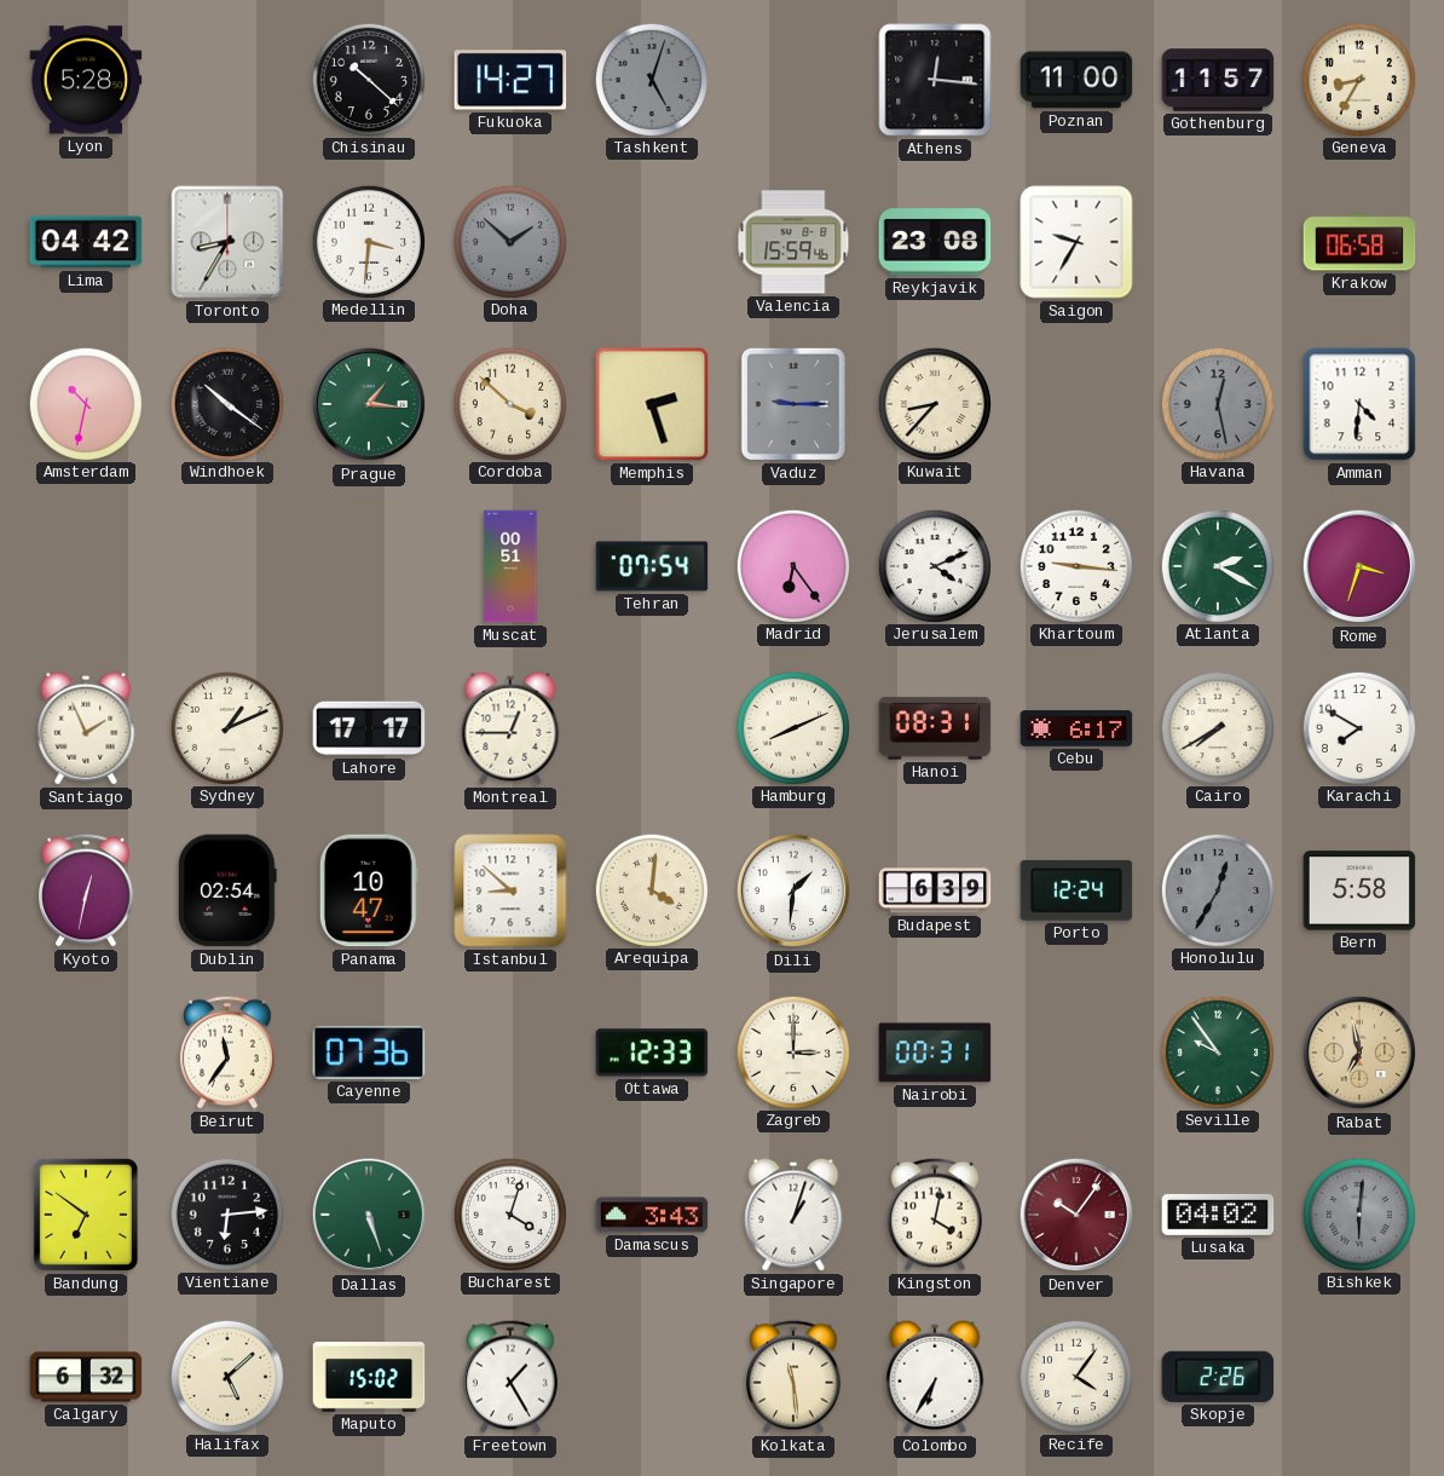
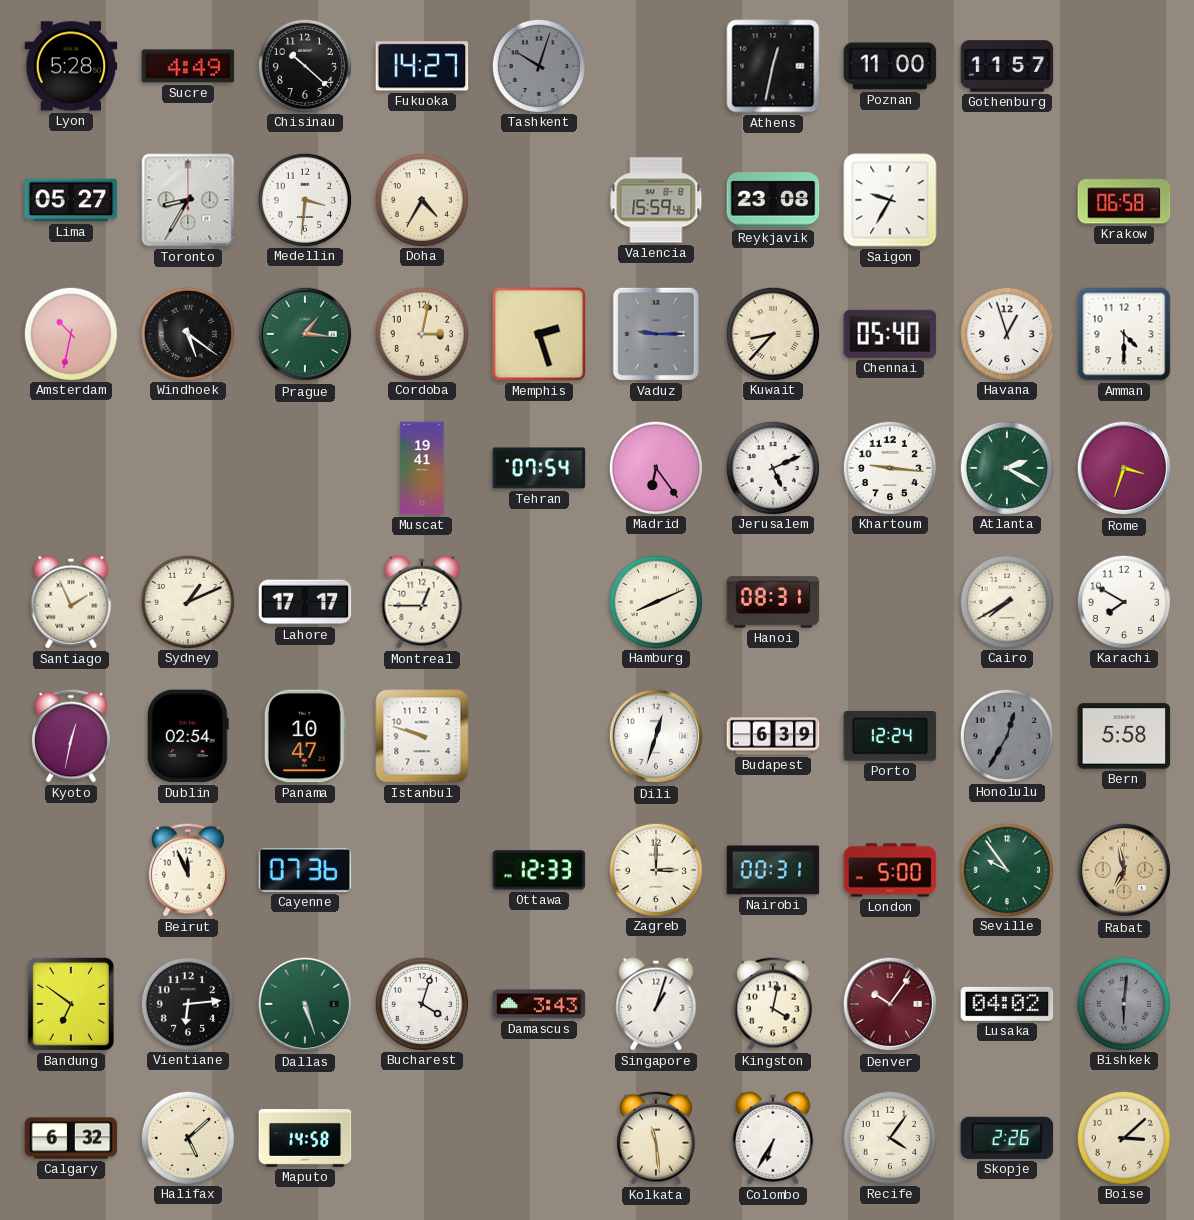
Sucre: none -> 4:49
Tashkent: 5:03 -> 10:03
Athens: 12:16 -> 12:32
Geneva: 8:35 -> none
Lima: 04:42 -> 05:27
Doha: 1:52 -> 4:35
Doha dial: grey -> cream
Windhoek: 10:21 -> 5:21
Cordoba: 3:52 -> 3:02
Chennai: none -> 05:40
Havana: 12:28 -> 12:57
Havana dial: grey -> white
Amman: 4:31 -> 4:30
Muscat: 00:51 -> 19:41
Jerusalem: 4:11 -> 5:11
Cebu: 6:17 -> none
Istanbul: 8:52 -> 9:48
Arequipa: 4:01 -> none
Dili: 1:31 -> 12:33
Beirut: 11:36 -> 11:56
London: none -> 5:00
Maputo: 15:02 -> 14:58
Freetown: 1:25 -> none
Boise: none -> 3:08
